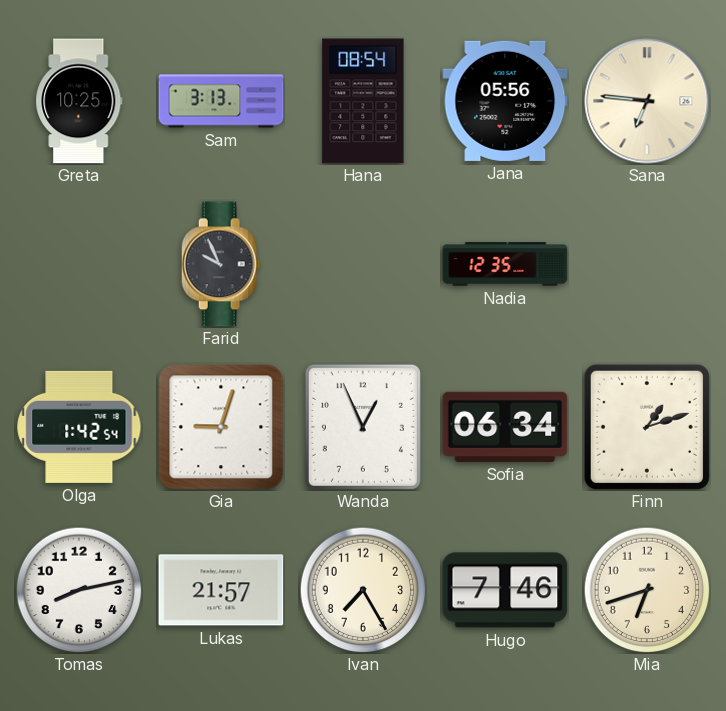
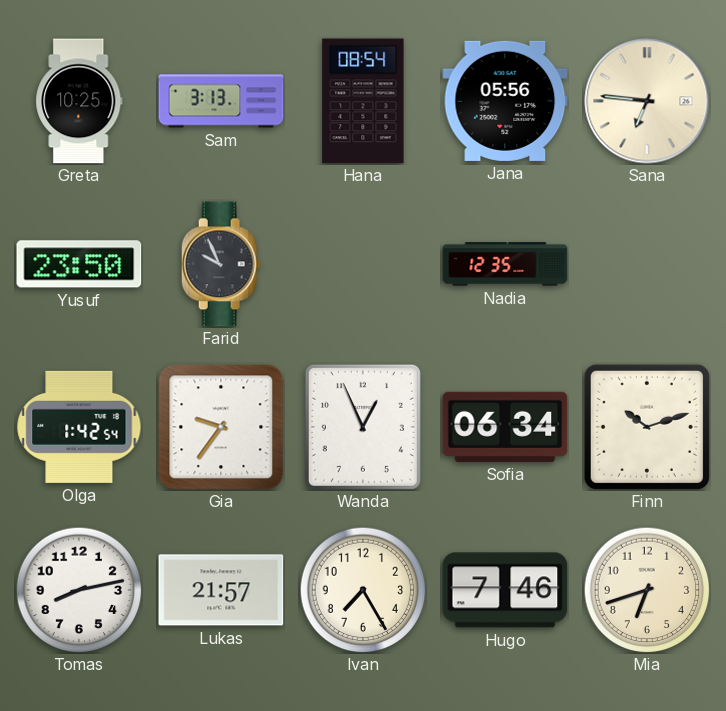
Yusuf: none -> 23:50
Gia: 9:03 -> 9:36
Finn: 1:12 -> 10:12
